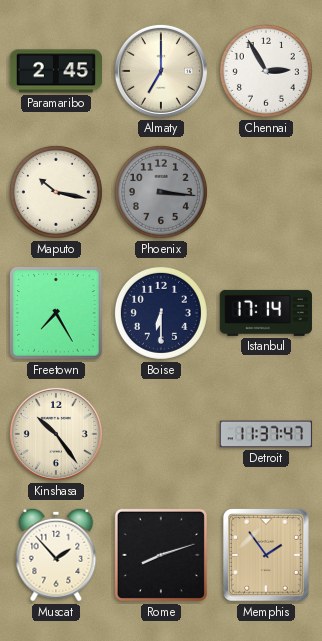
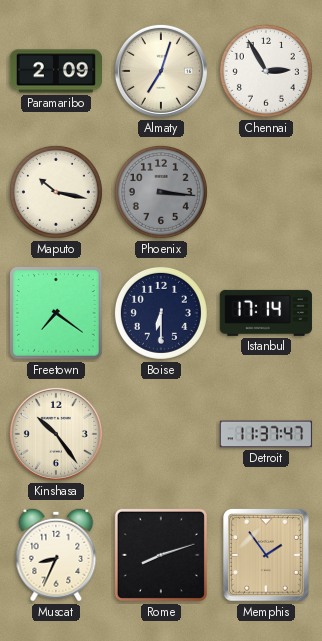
Paramaribo: 2:45 -> 2:09
Almaty: 7:00 -> 7:03
Freetown: 7:25 -> 7:21
Muscat: 1:53 -> 8:34
